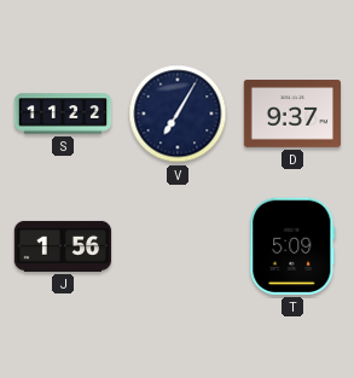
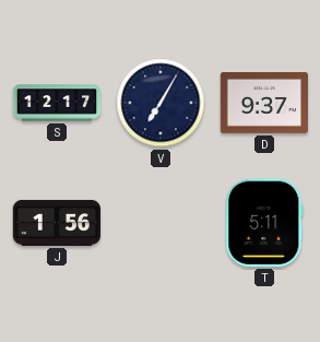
S: 11:22 -> 12:17
T: 5:09 -> 5:11
